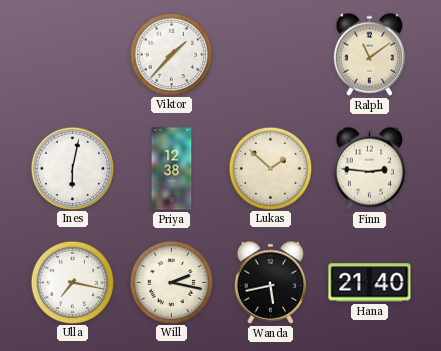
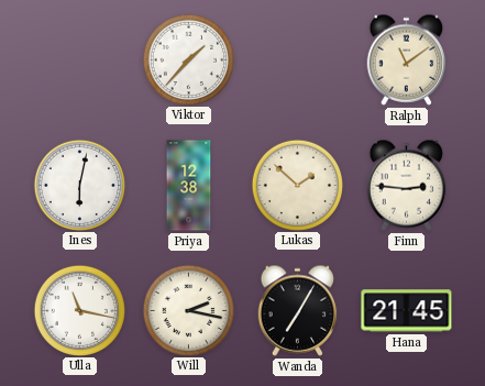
Ulla: 7:17 -> 11:17
Wanda: 5:43 -> 7:05
Hana: 21:40 -> 21:45
